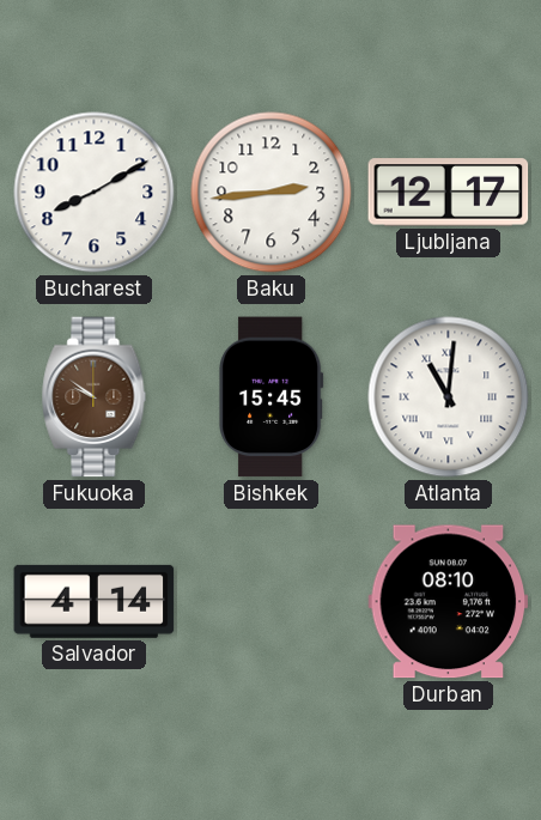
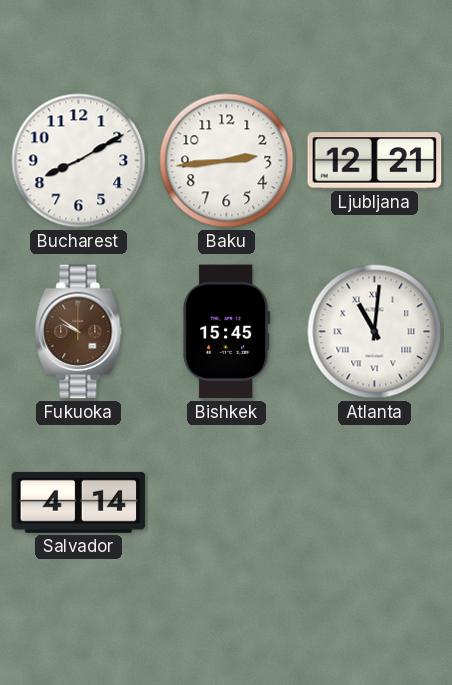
Ljubljana: 12:17 -> 12:21
Durban: 08:10 -> none
